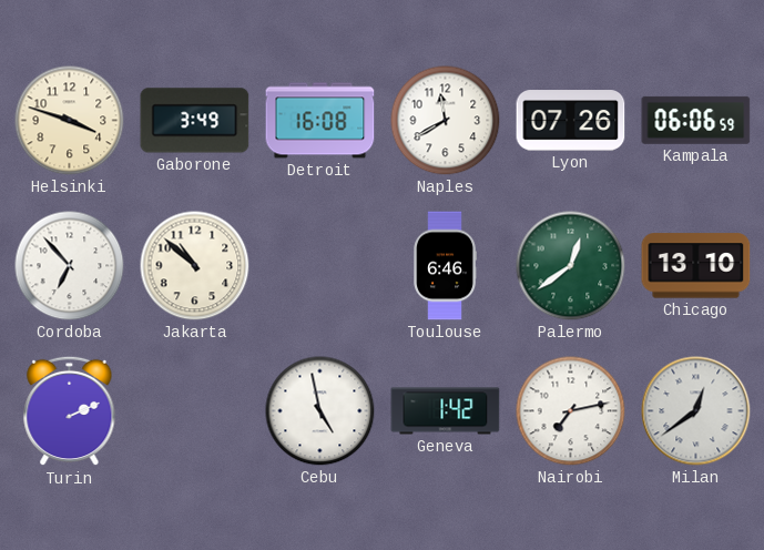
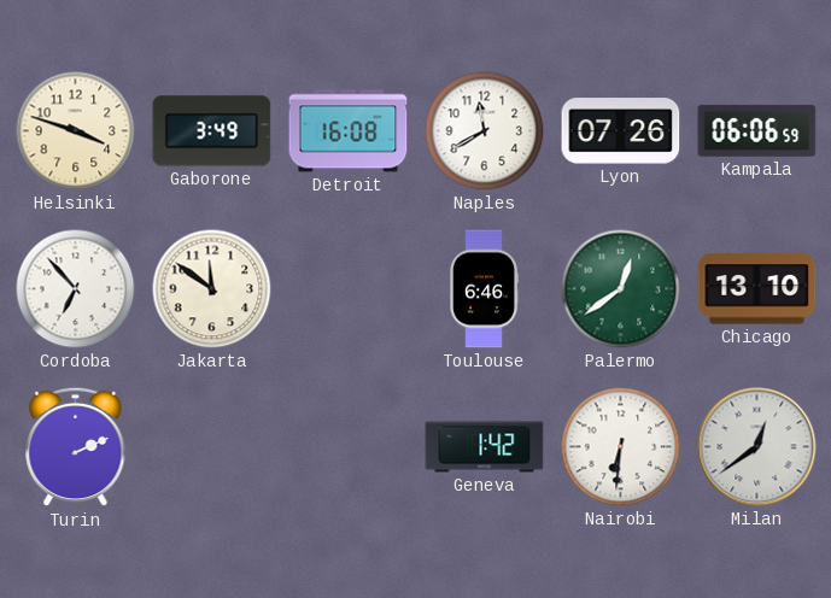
Jakarta: 10:52 -> 11:51
Cebu: 4:58 -> none
Nairobi: 7:13 -> 6:31
